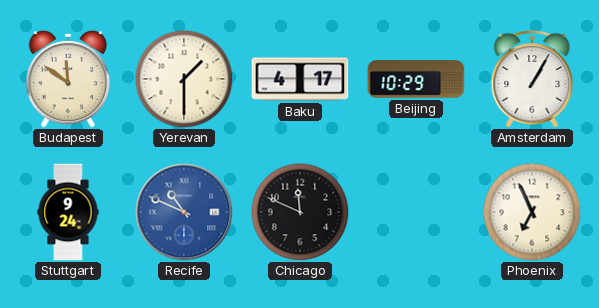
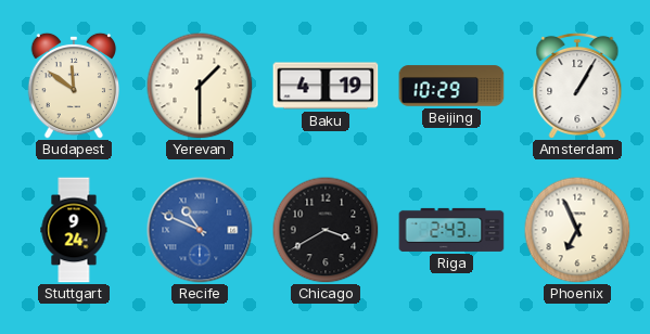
Baku: 4:17 -> 4:19
Chicago: 11:49 -> 3:40
Riga: none -> 2:43
